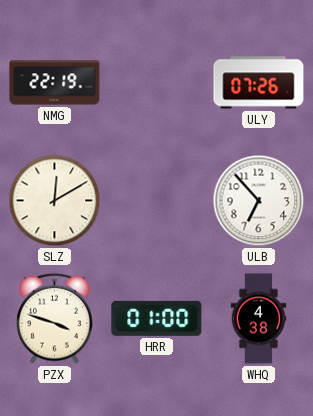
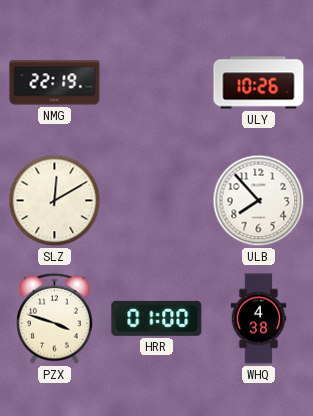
ULY: 07:26 -> 10:26
ULB: 6:53 -> 7:53
